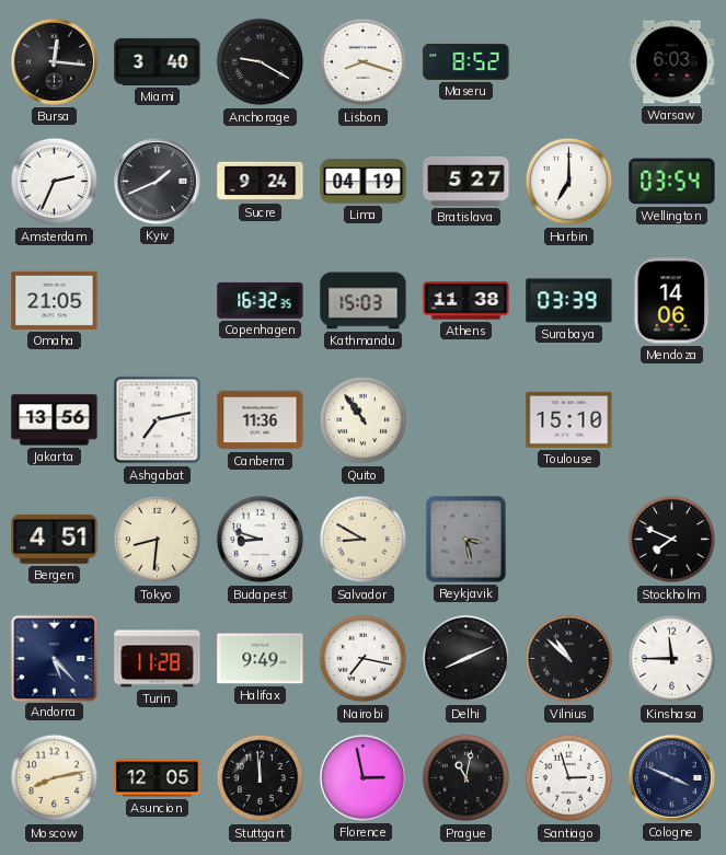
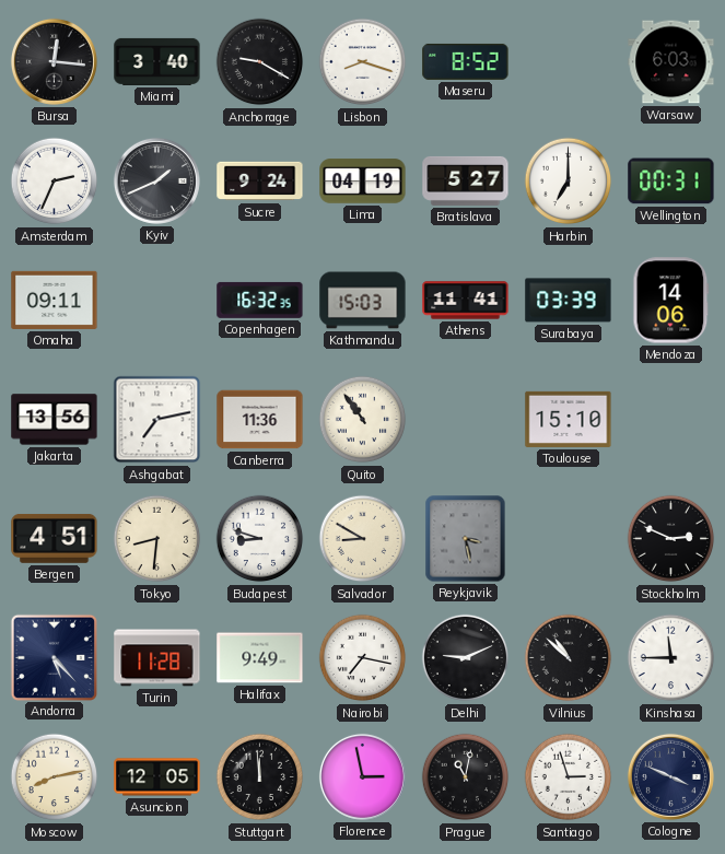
Wellington: 03:54 -> 00:31
Omaha: 21:05 -> 09:11
Athens: 11:38 -> 11:41
Stockholm: 7:49 -> 2:49
Delhi: 8:11 -> 9:11
